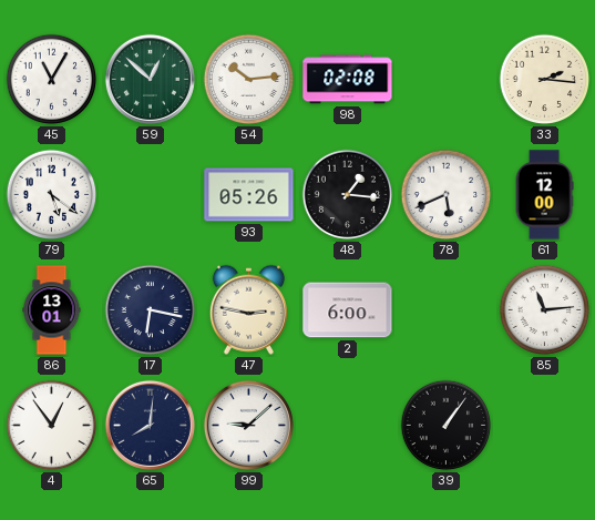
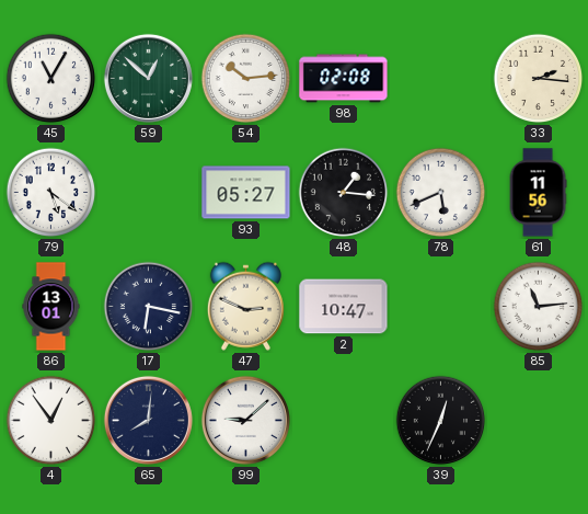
93: 05:26 -> 05:27
61: 12:00 -> 11:56
47: 2:47 -> 2:49
2: 6:00 -> 10:47
39: 1:06 -> 12:34
